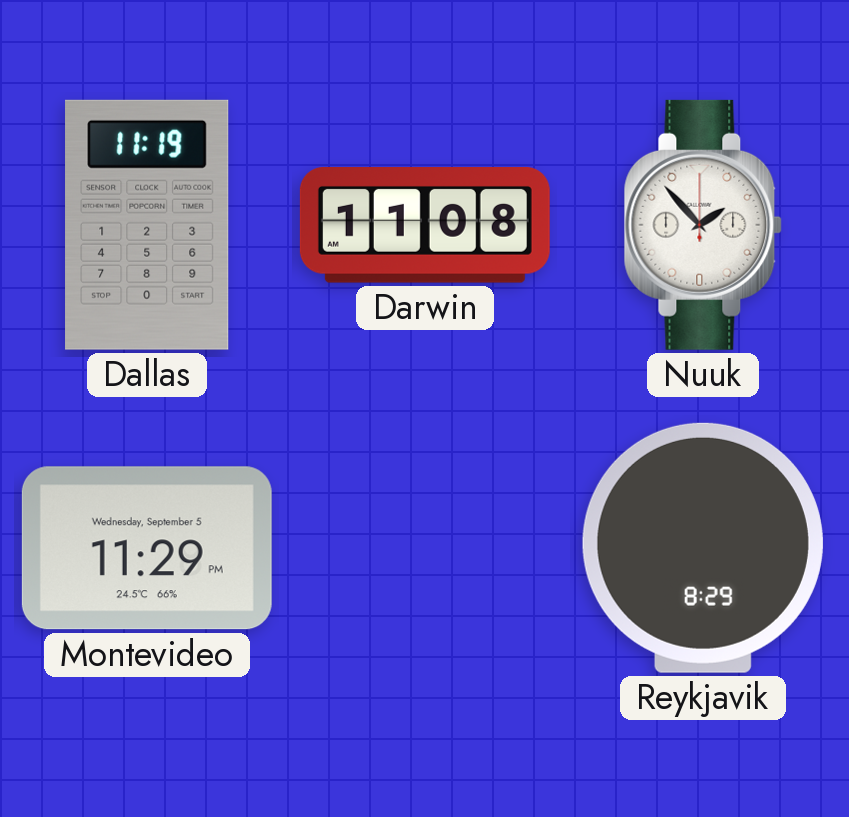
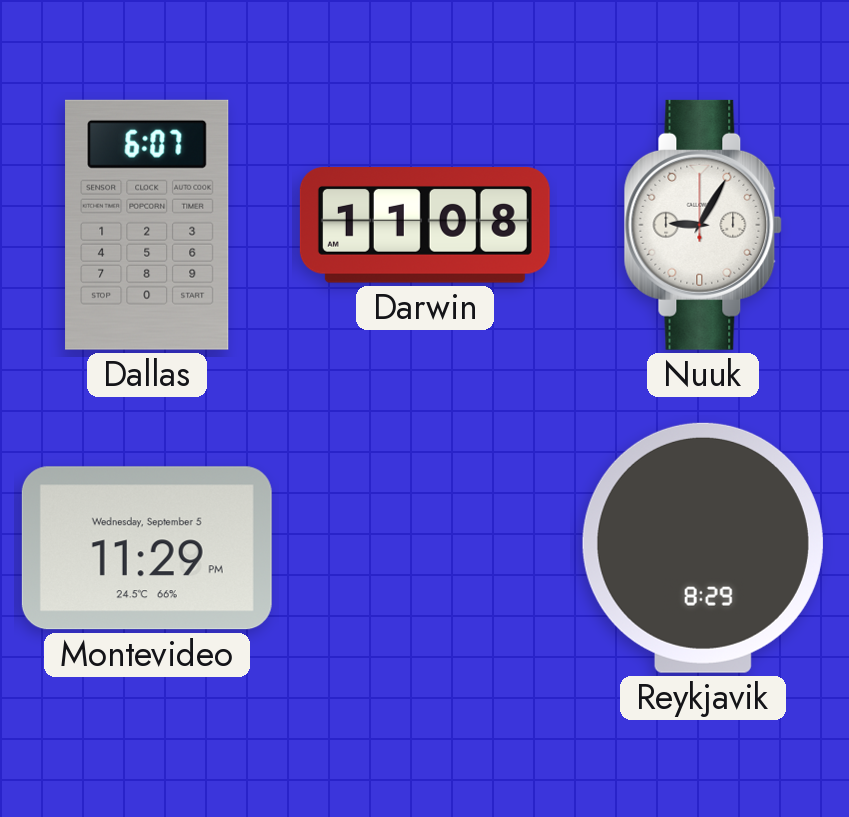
Dallas: 11:19 -> 6:07
Nuuk: 1:53 -> 9:05
